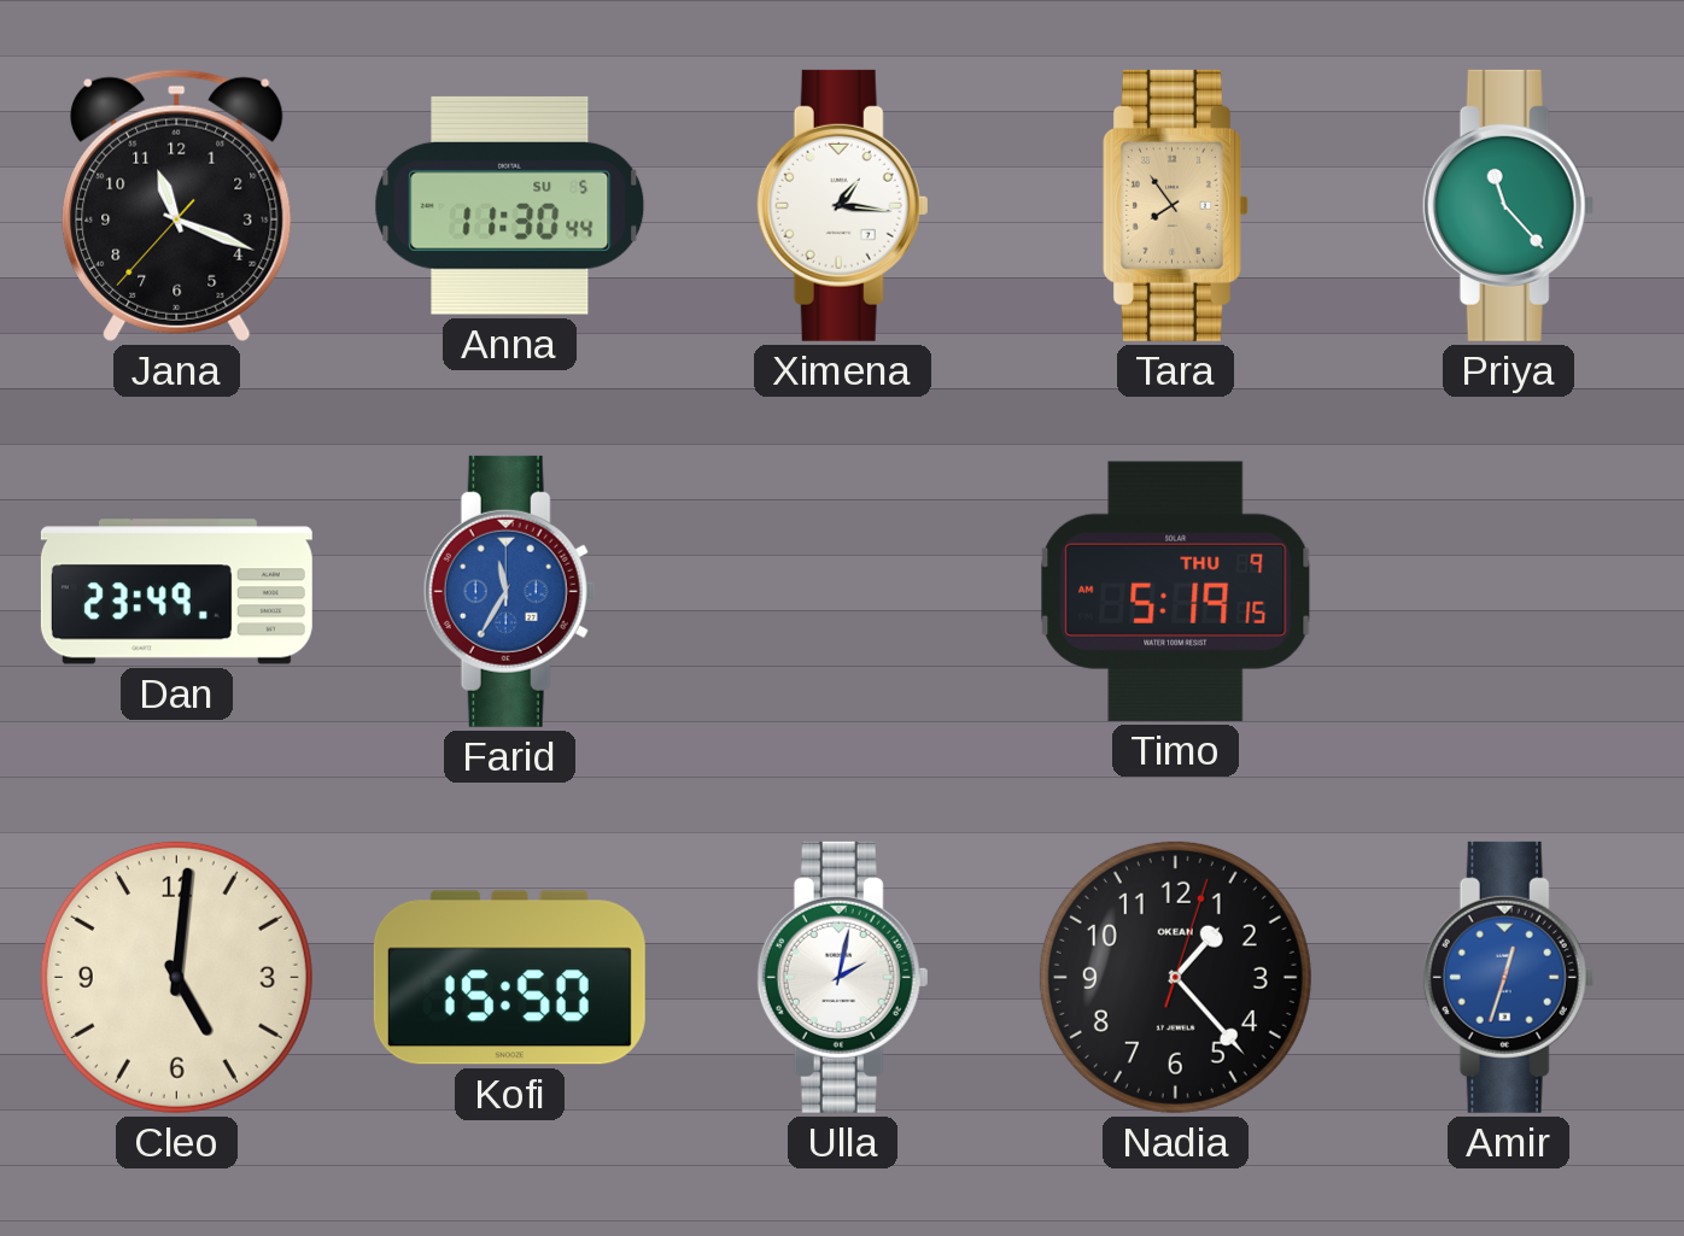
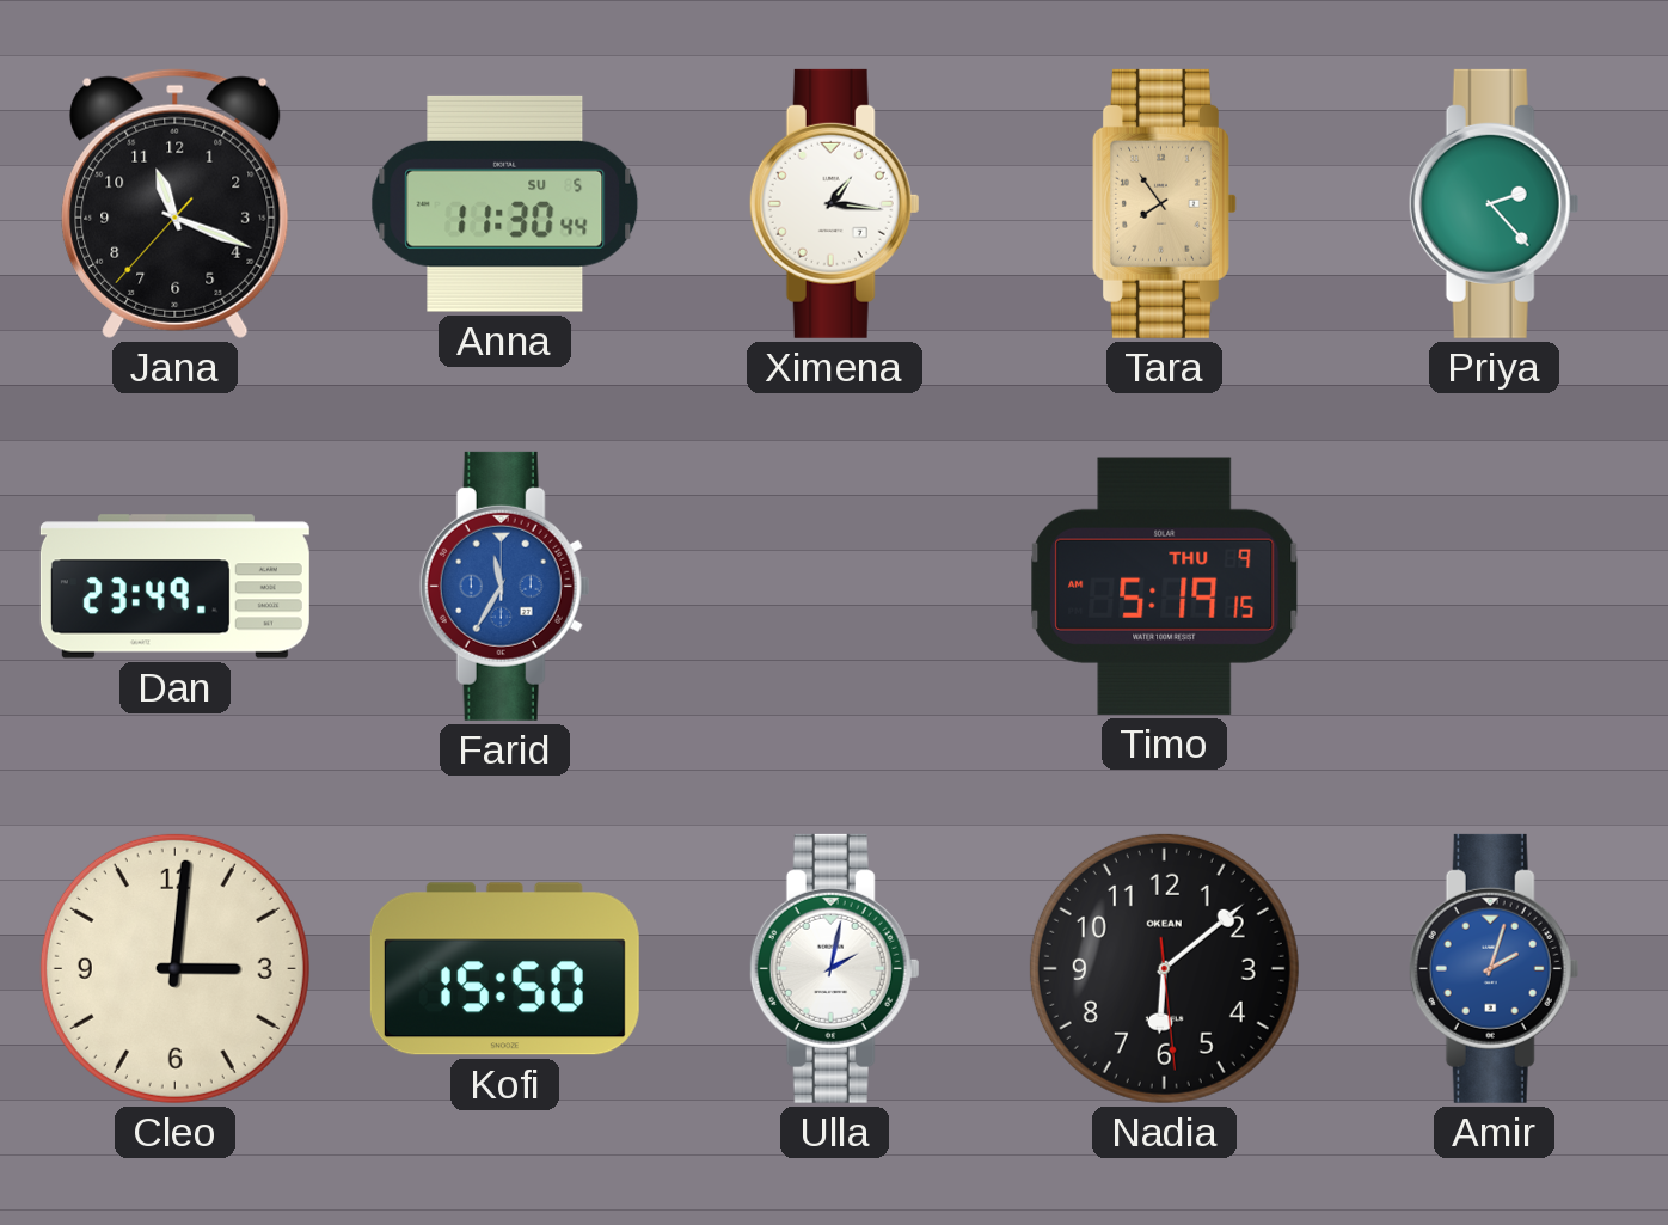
Priya: 11:23 -> 2:23
Cleo: 5:01 -> 3:01
Nadia: 1:23 -> 6:08
Amir: 12:33 -> 2:03
